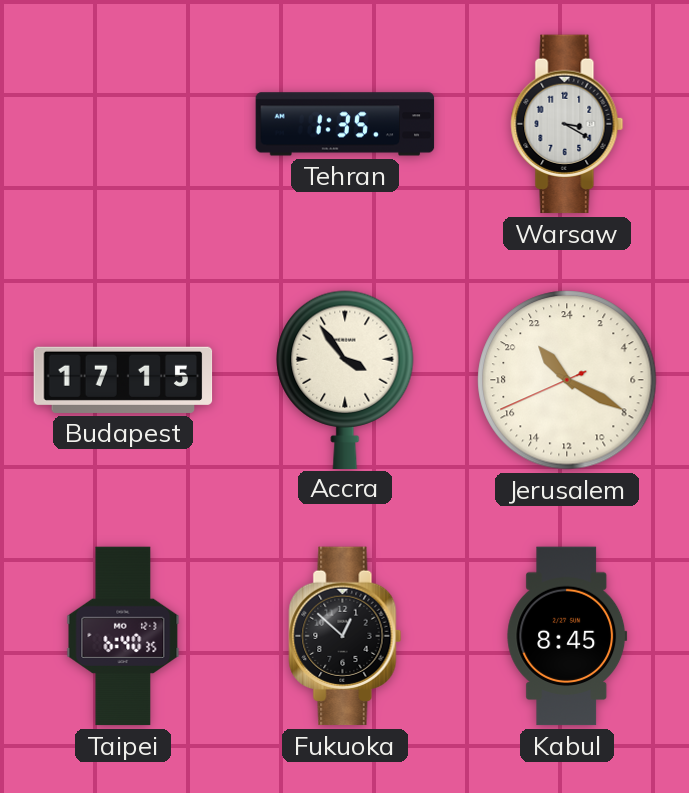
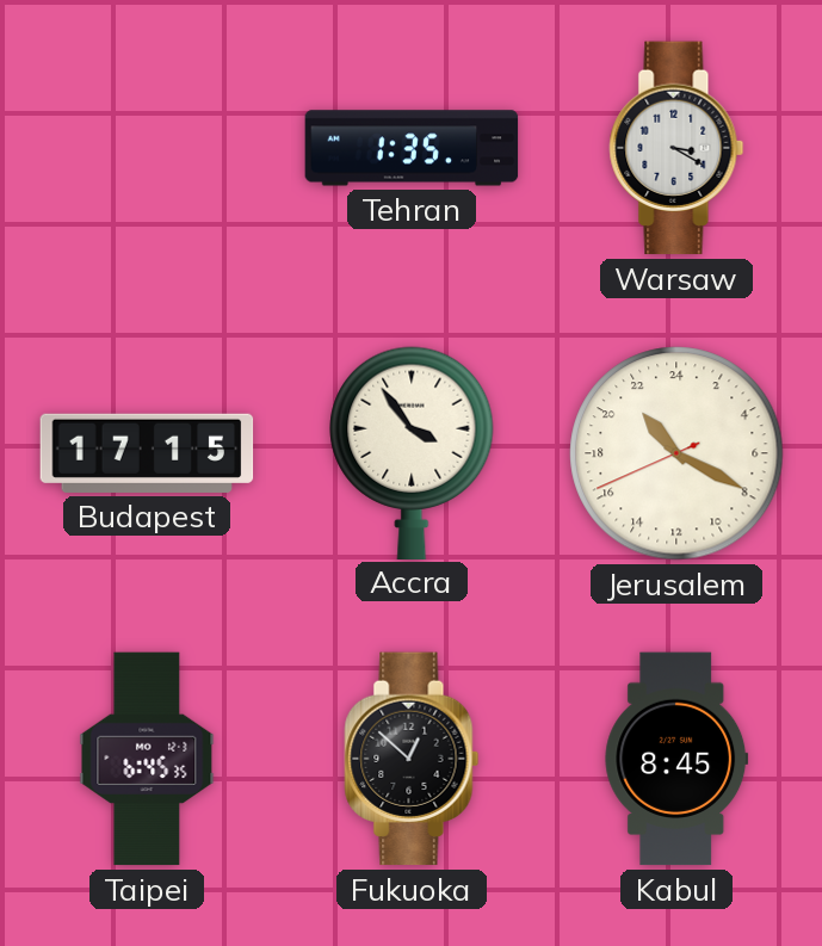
Taipei: 6:40 -> 6:45
